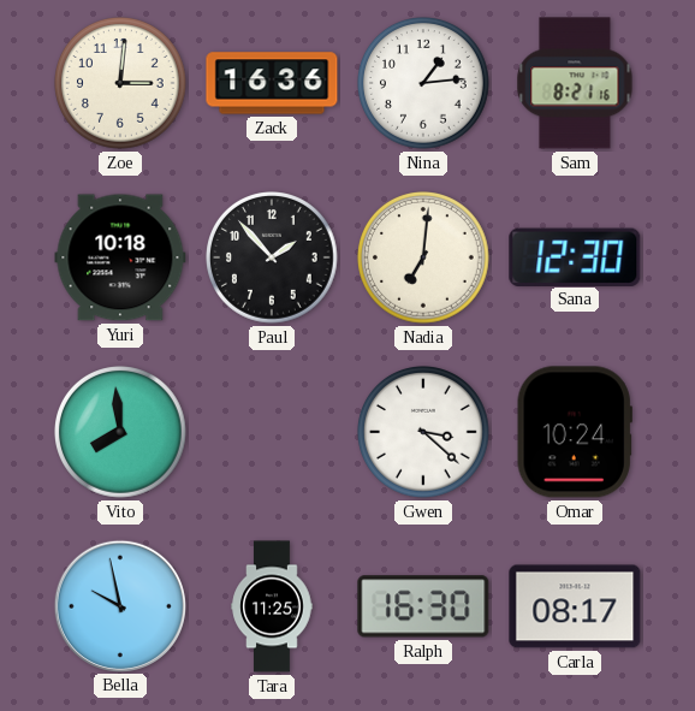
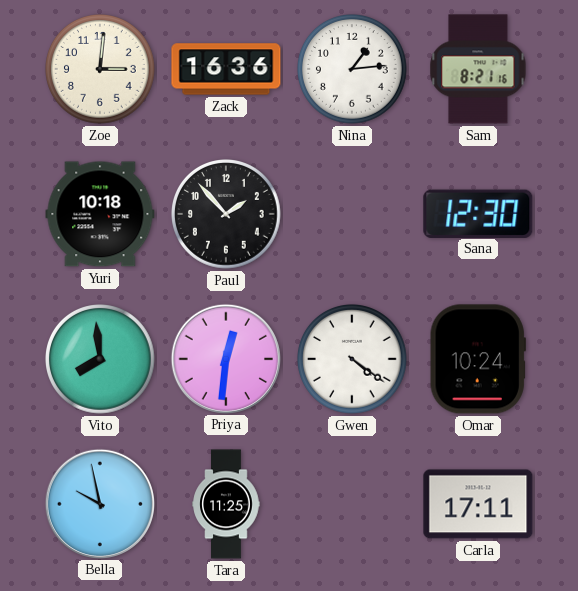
Nadia: 7:01 -> none
Priya: none -> 12:31
Gwen: 3:22 -> 4:21
Ralph: 16:30 -> none
Carla: 08:17 -> 17:11
